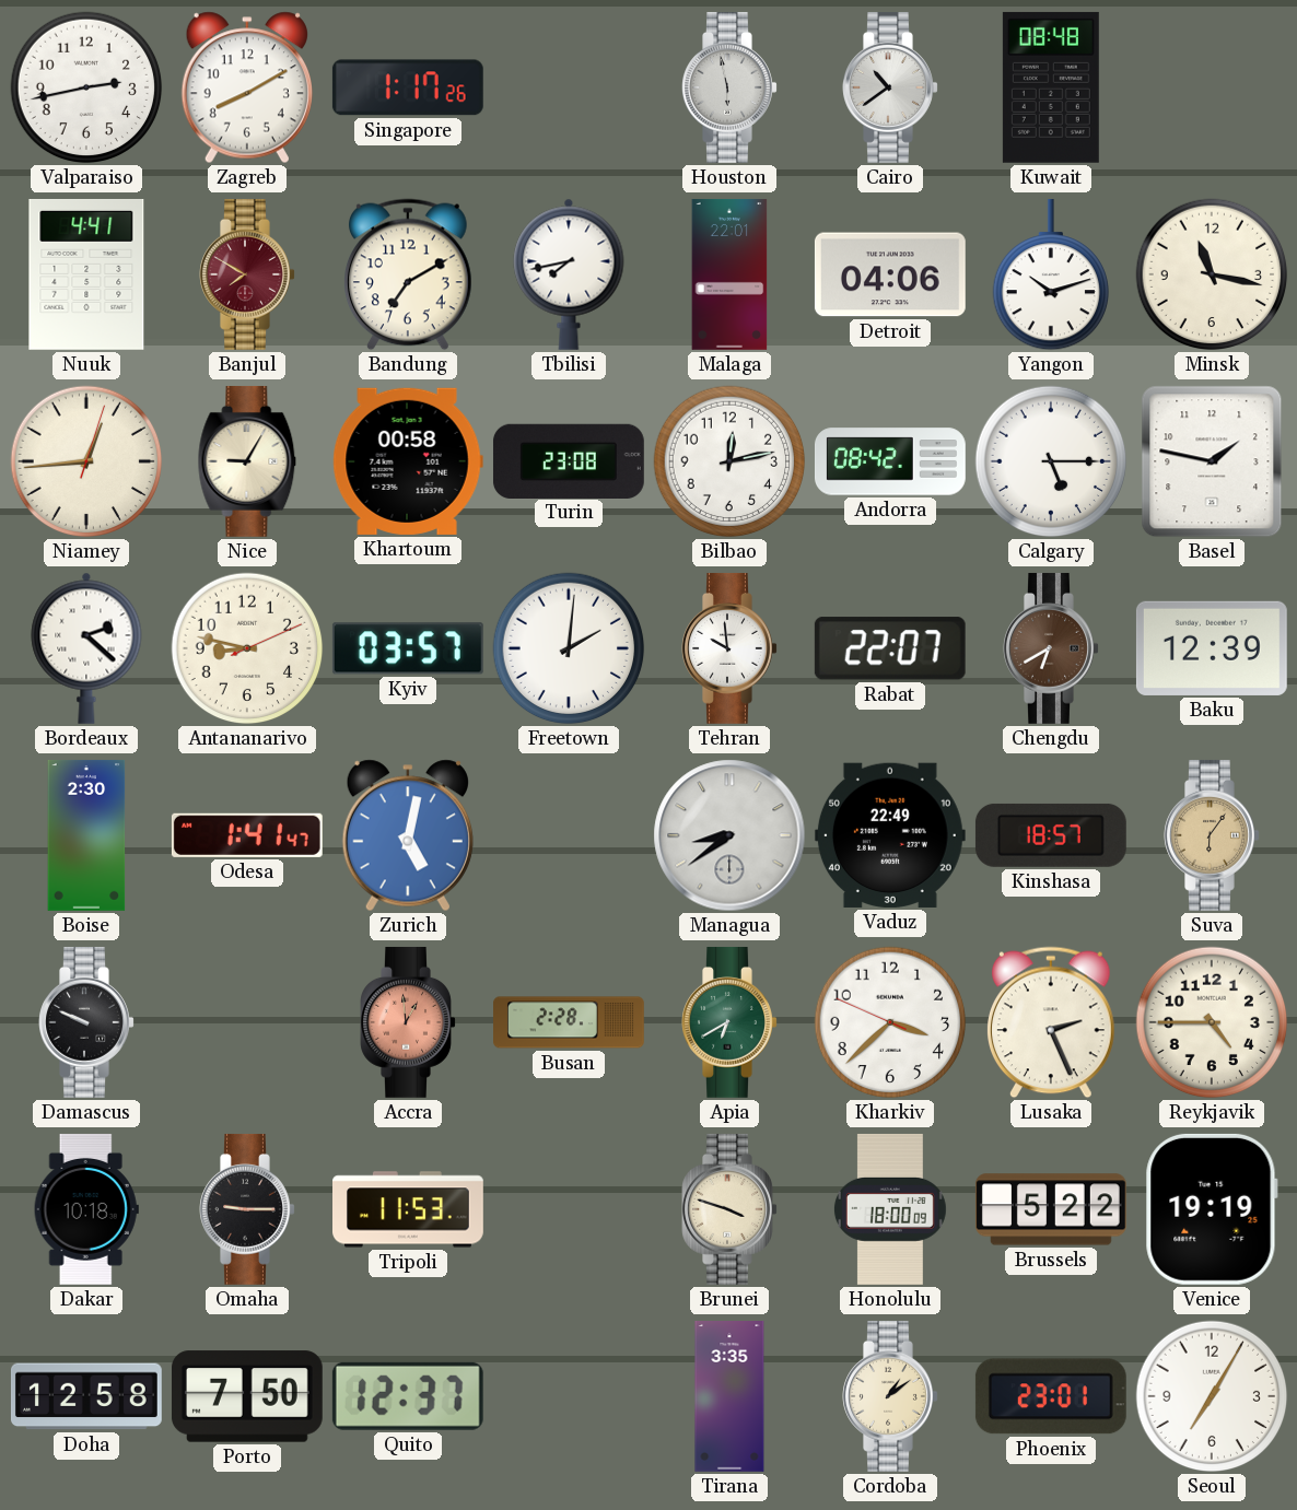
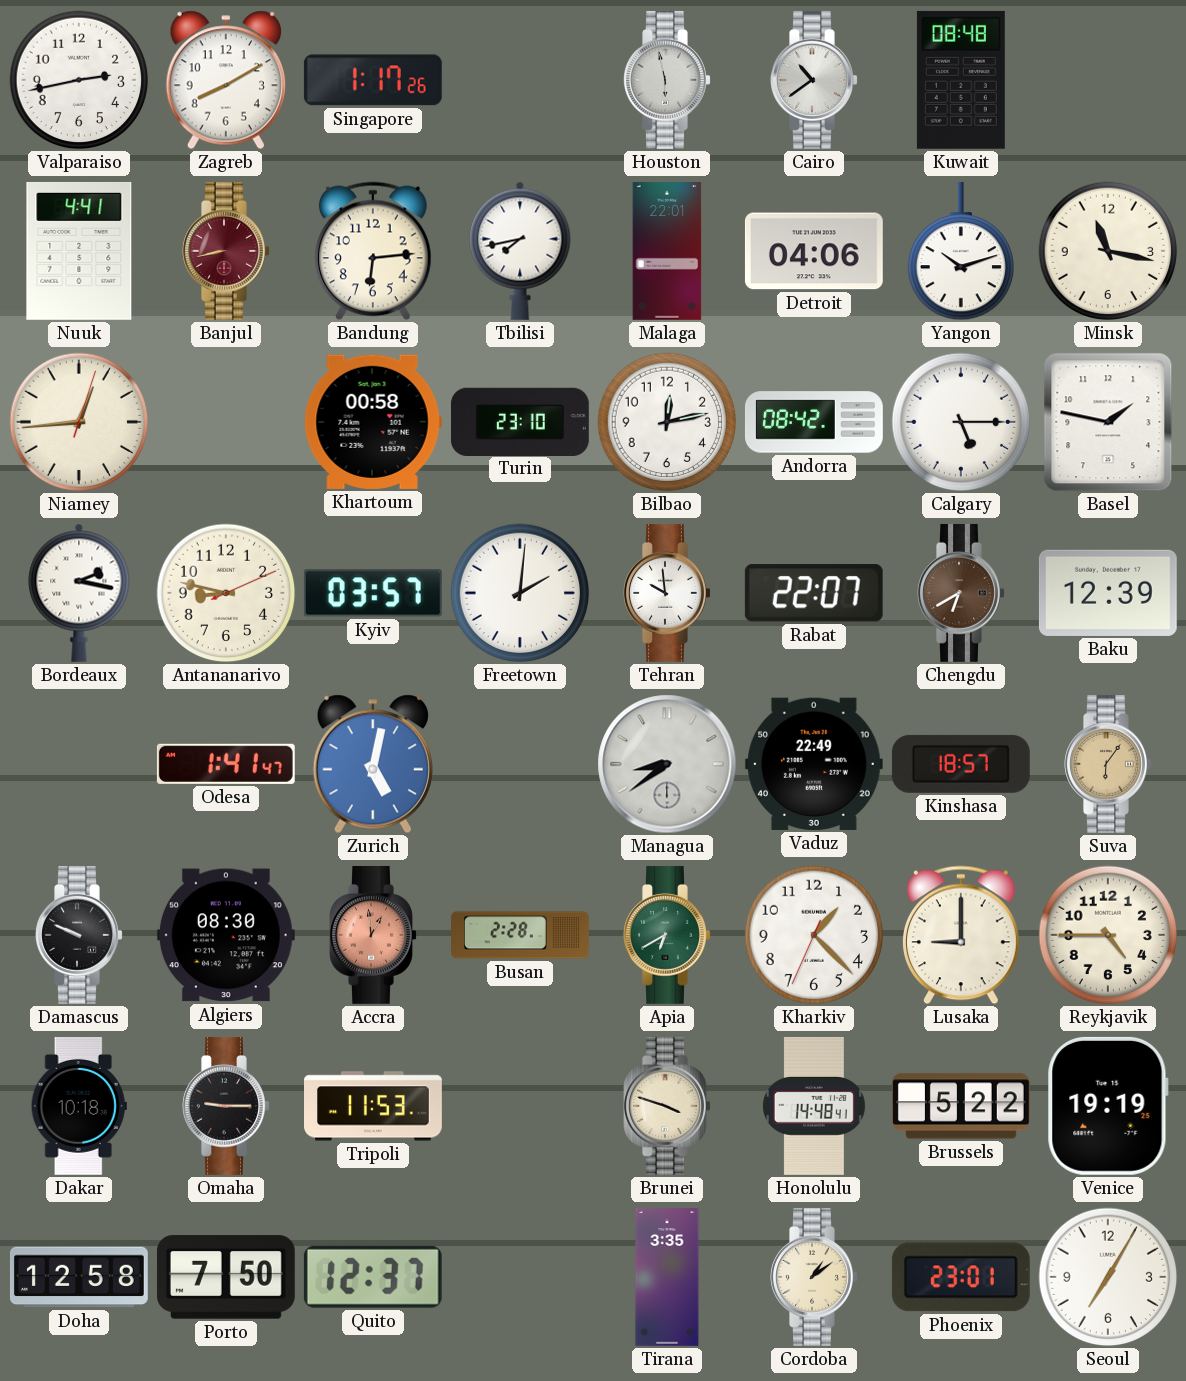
Banjul: 7:50 -> 8:43
Bandung: 7:10 -> 6:14
Nice: 9:05 -> none
Turin: 23:08 -> 23:10
Bordeaux: 2:22 -> 2:17
Boise: 2:30 -> none
Algiers: none -> 08:30
Kharkiv: 3:37 -> 1:22
Lusaka: 2:26 -> 9:00
Honolulu: 18:00 -> 14:48
